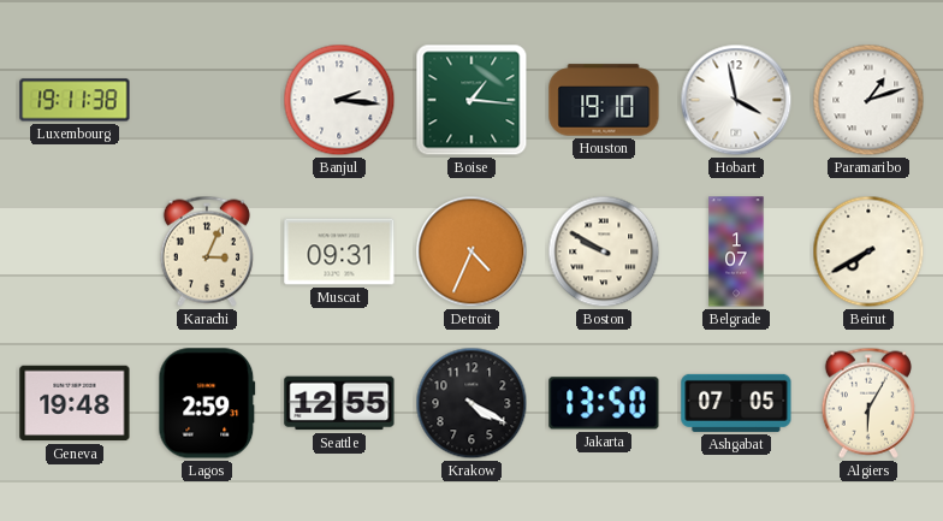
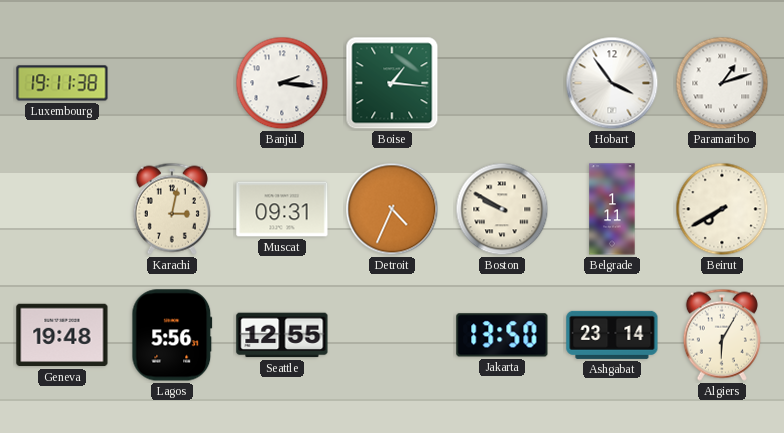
Houston: 19:10 -> none
Hobart: 3:58 -> 3:54
Karachi: 3:04 -> 3:02
Belgrade: 1:07 -> 1:11
Lagos: 2:59 -> 5:56
Krakow: 4:20 -> none
Ashgabat: 07:05 -> 23:14
